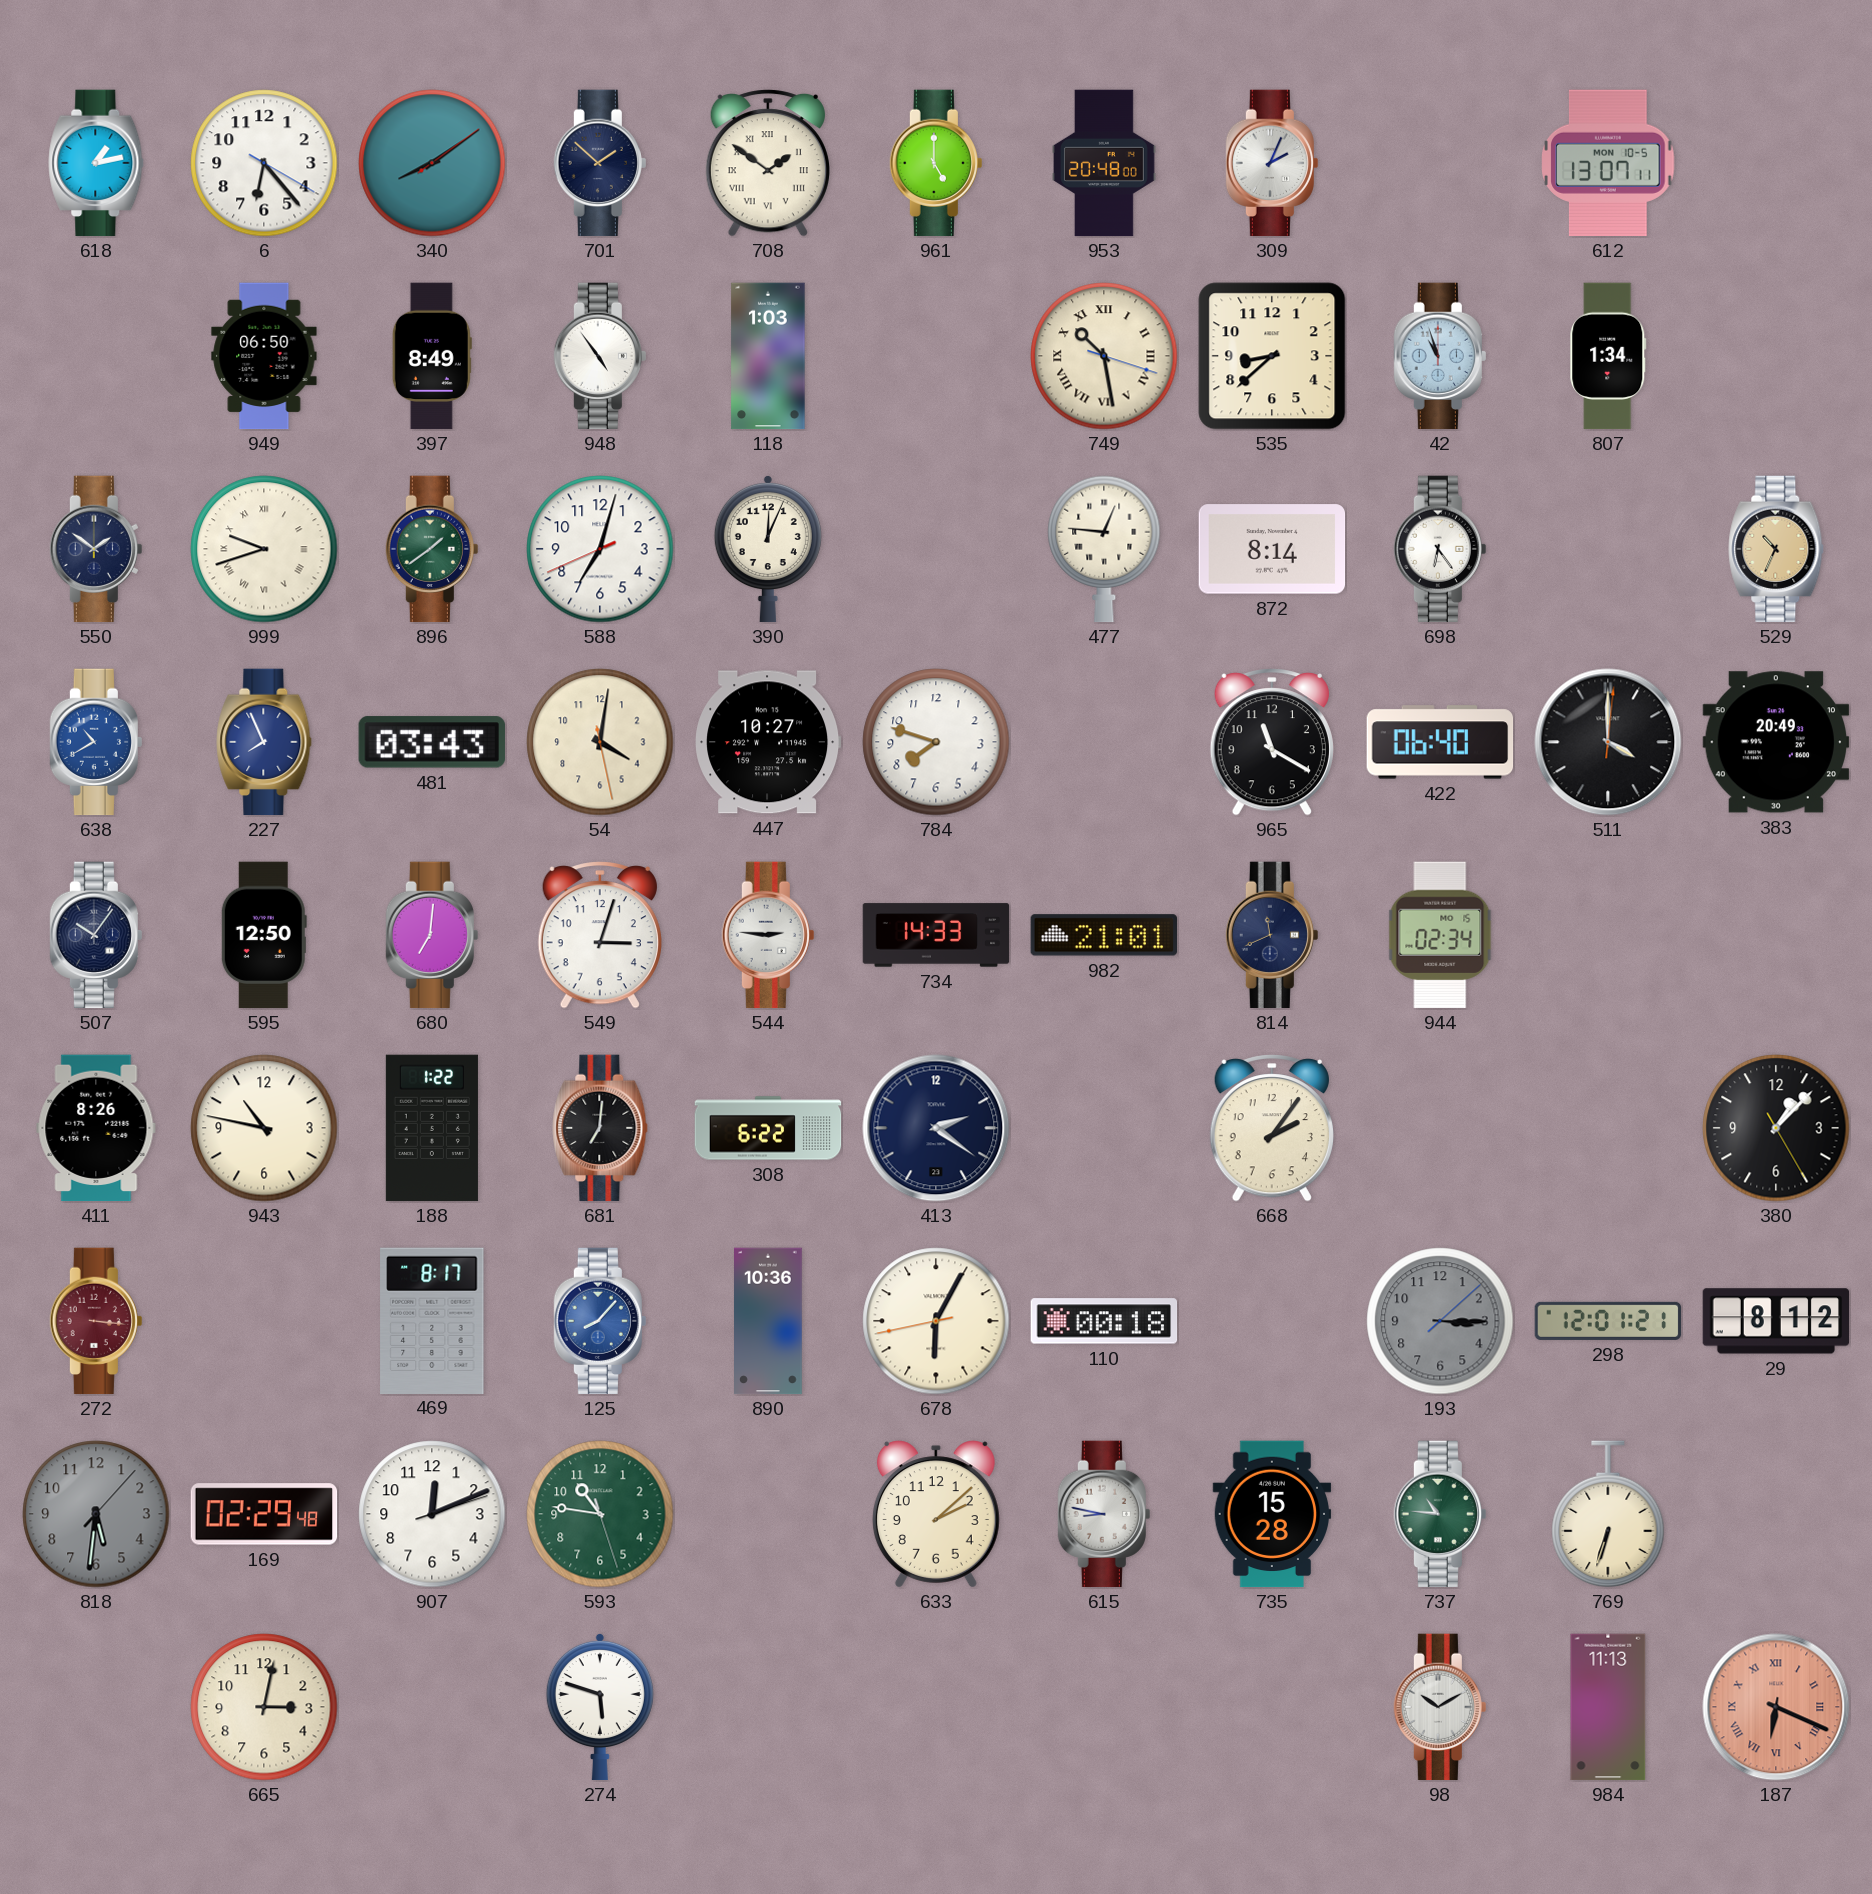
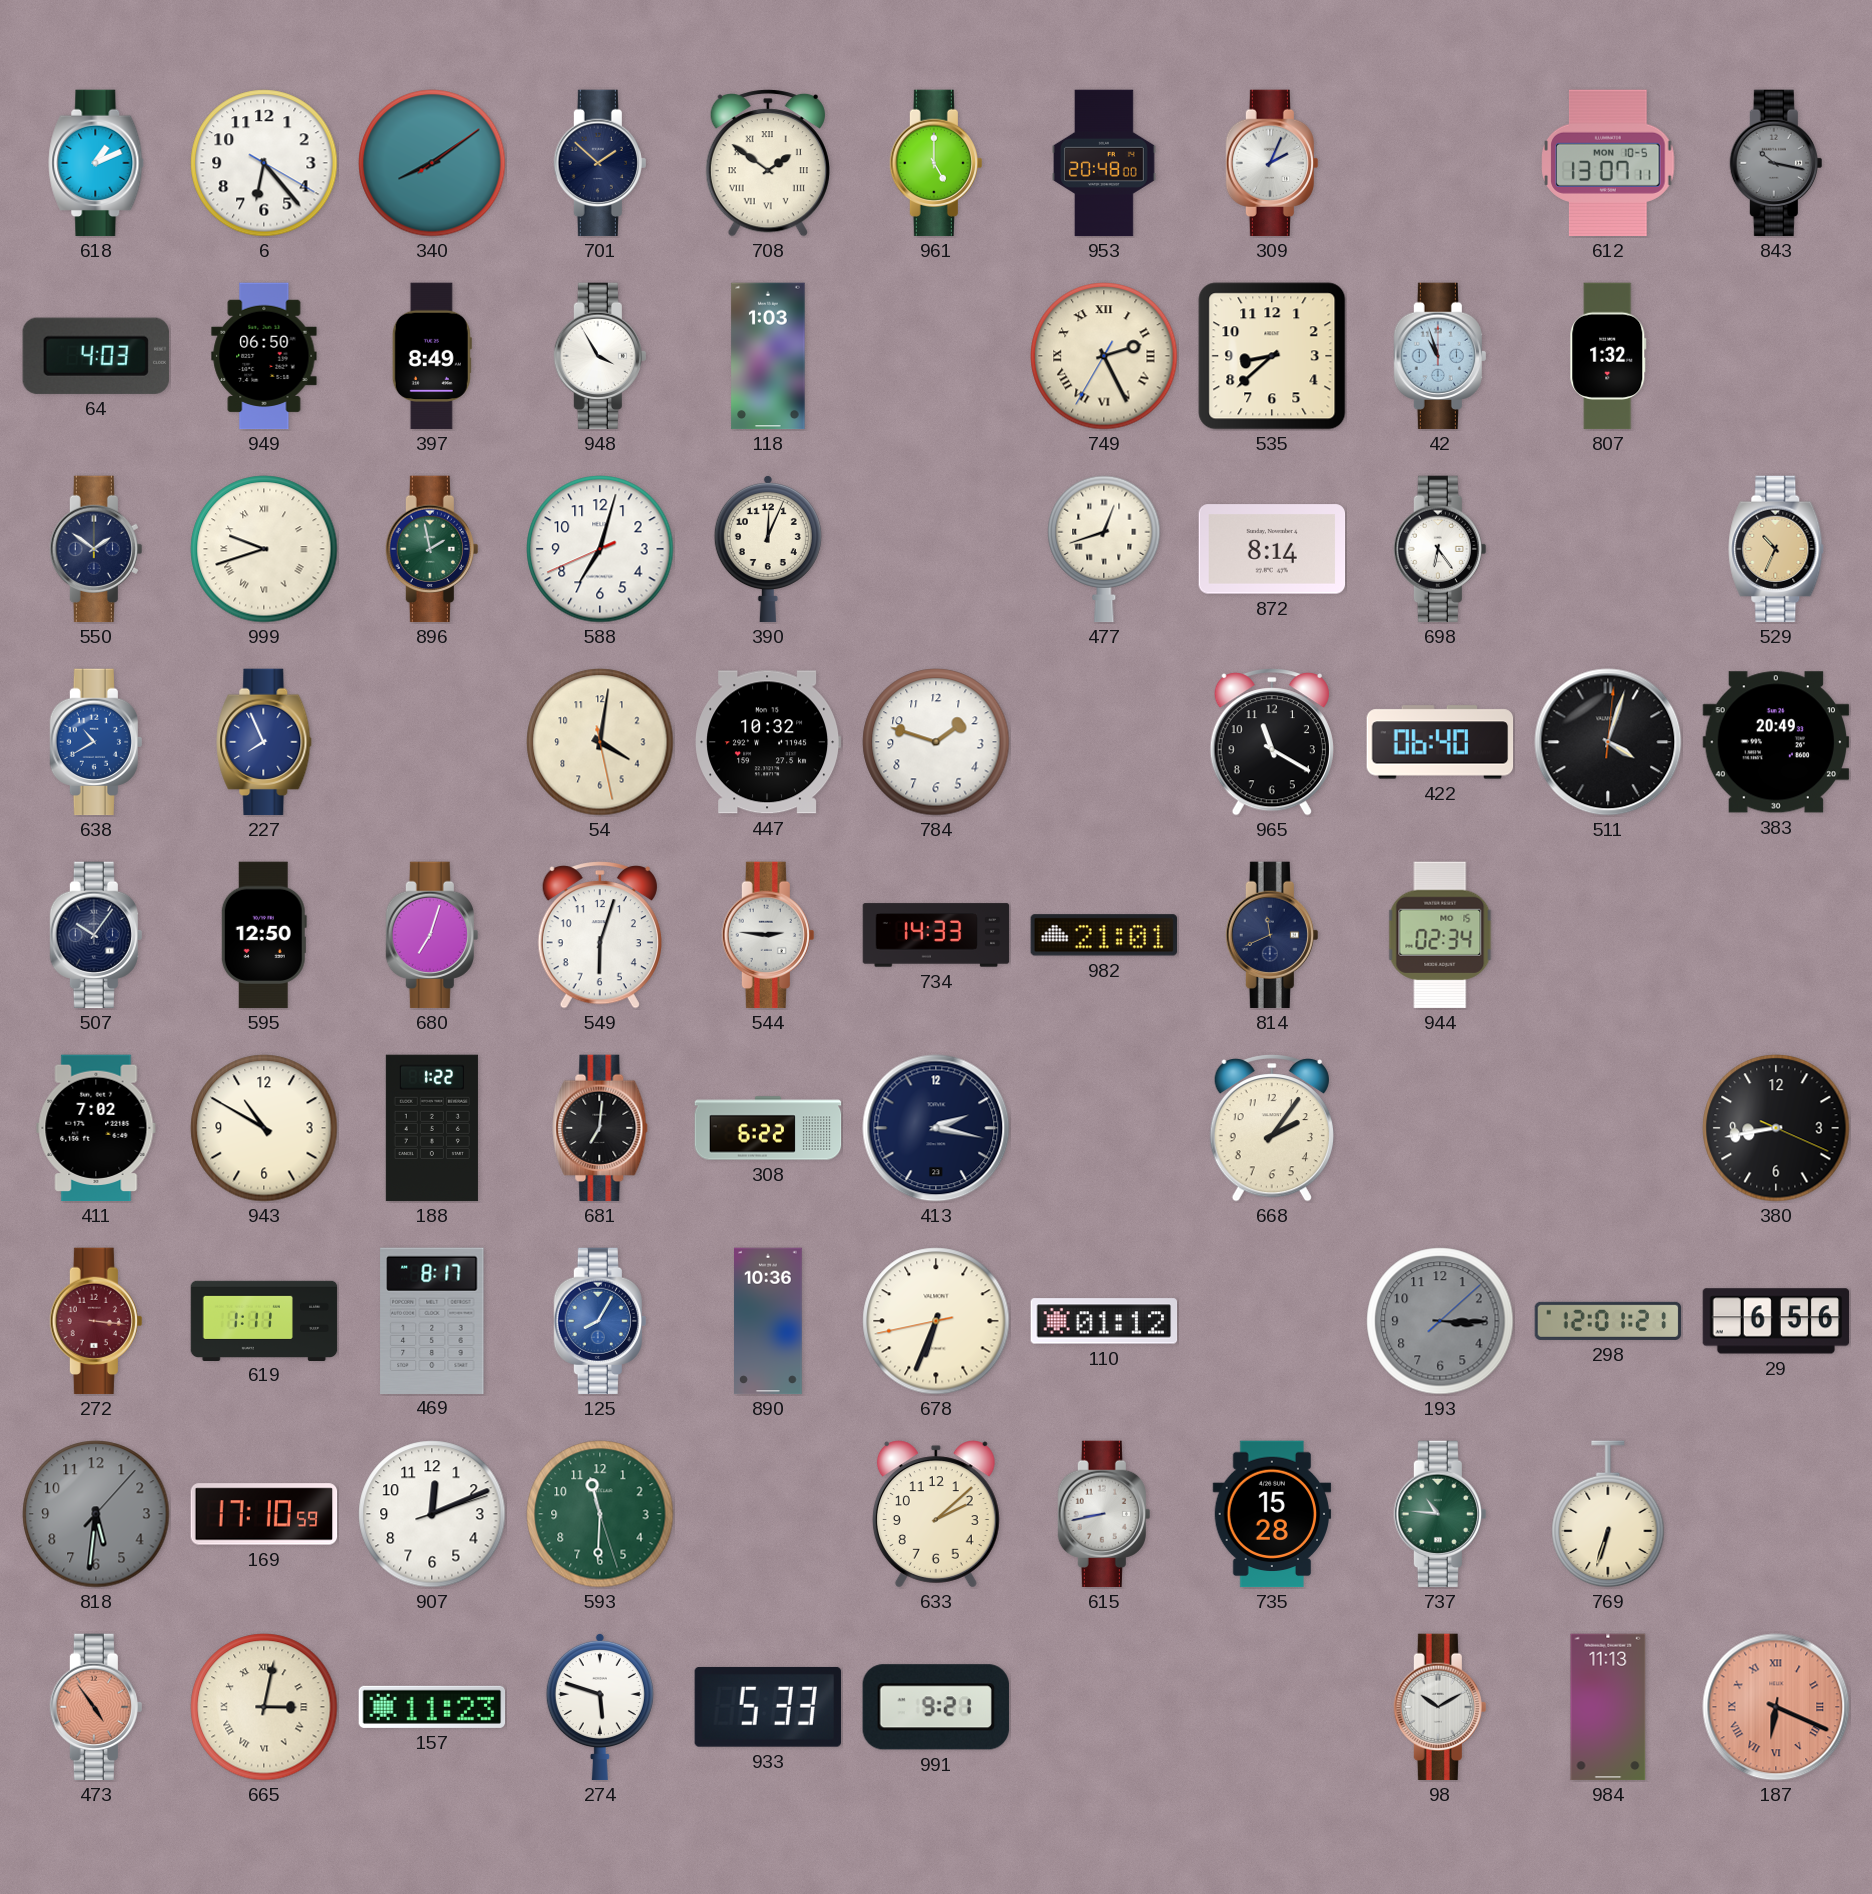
618: 1:13 -> 1:11
843: none -> 10:17
64: none -> 4:03
948: 4:54 -> 3:55
749: 10:28 -> 2:25
807: 1:34 -> 1:32
896: 1:39 -> 1:58
477: 12:46 -> 12:42
481: 03:43 -> none
447: 10:27 -> 10:32
784: 7:48 -> 1:48
511: 4:00 -> 4:03
680: 7:01 -> 7:03
549: 3:03 -> 6:03
411: 8:26 -> 7:02
943: 10:47 -> 10:50
413: 2:21 -> 2:17
380: 1:07 -> 8:43
619: none -> 1:11
125: 8:07 -> 8:05
678: 6:04 -> 6:33
110: 00:18 -> 01:12
29: 8:12 -> 6:56
169: 02:29 -> 17:10
593: 10:46 -> 11:30
615: 8:47 -> 8:43
473: none -> 4:54
665 numerals: Arabic -> Roman
157: none -> 11:23
933: none -> 5:33
991: none -> 9:21
